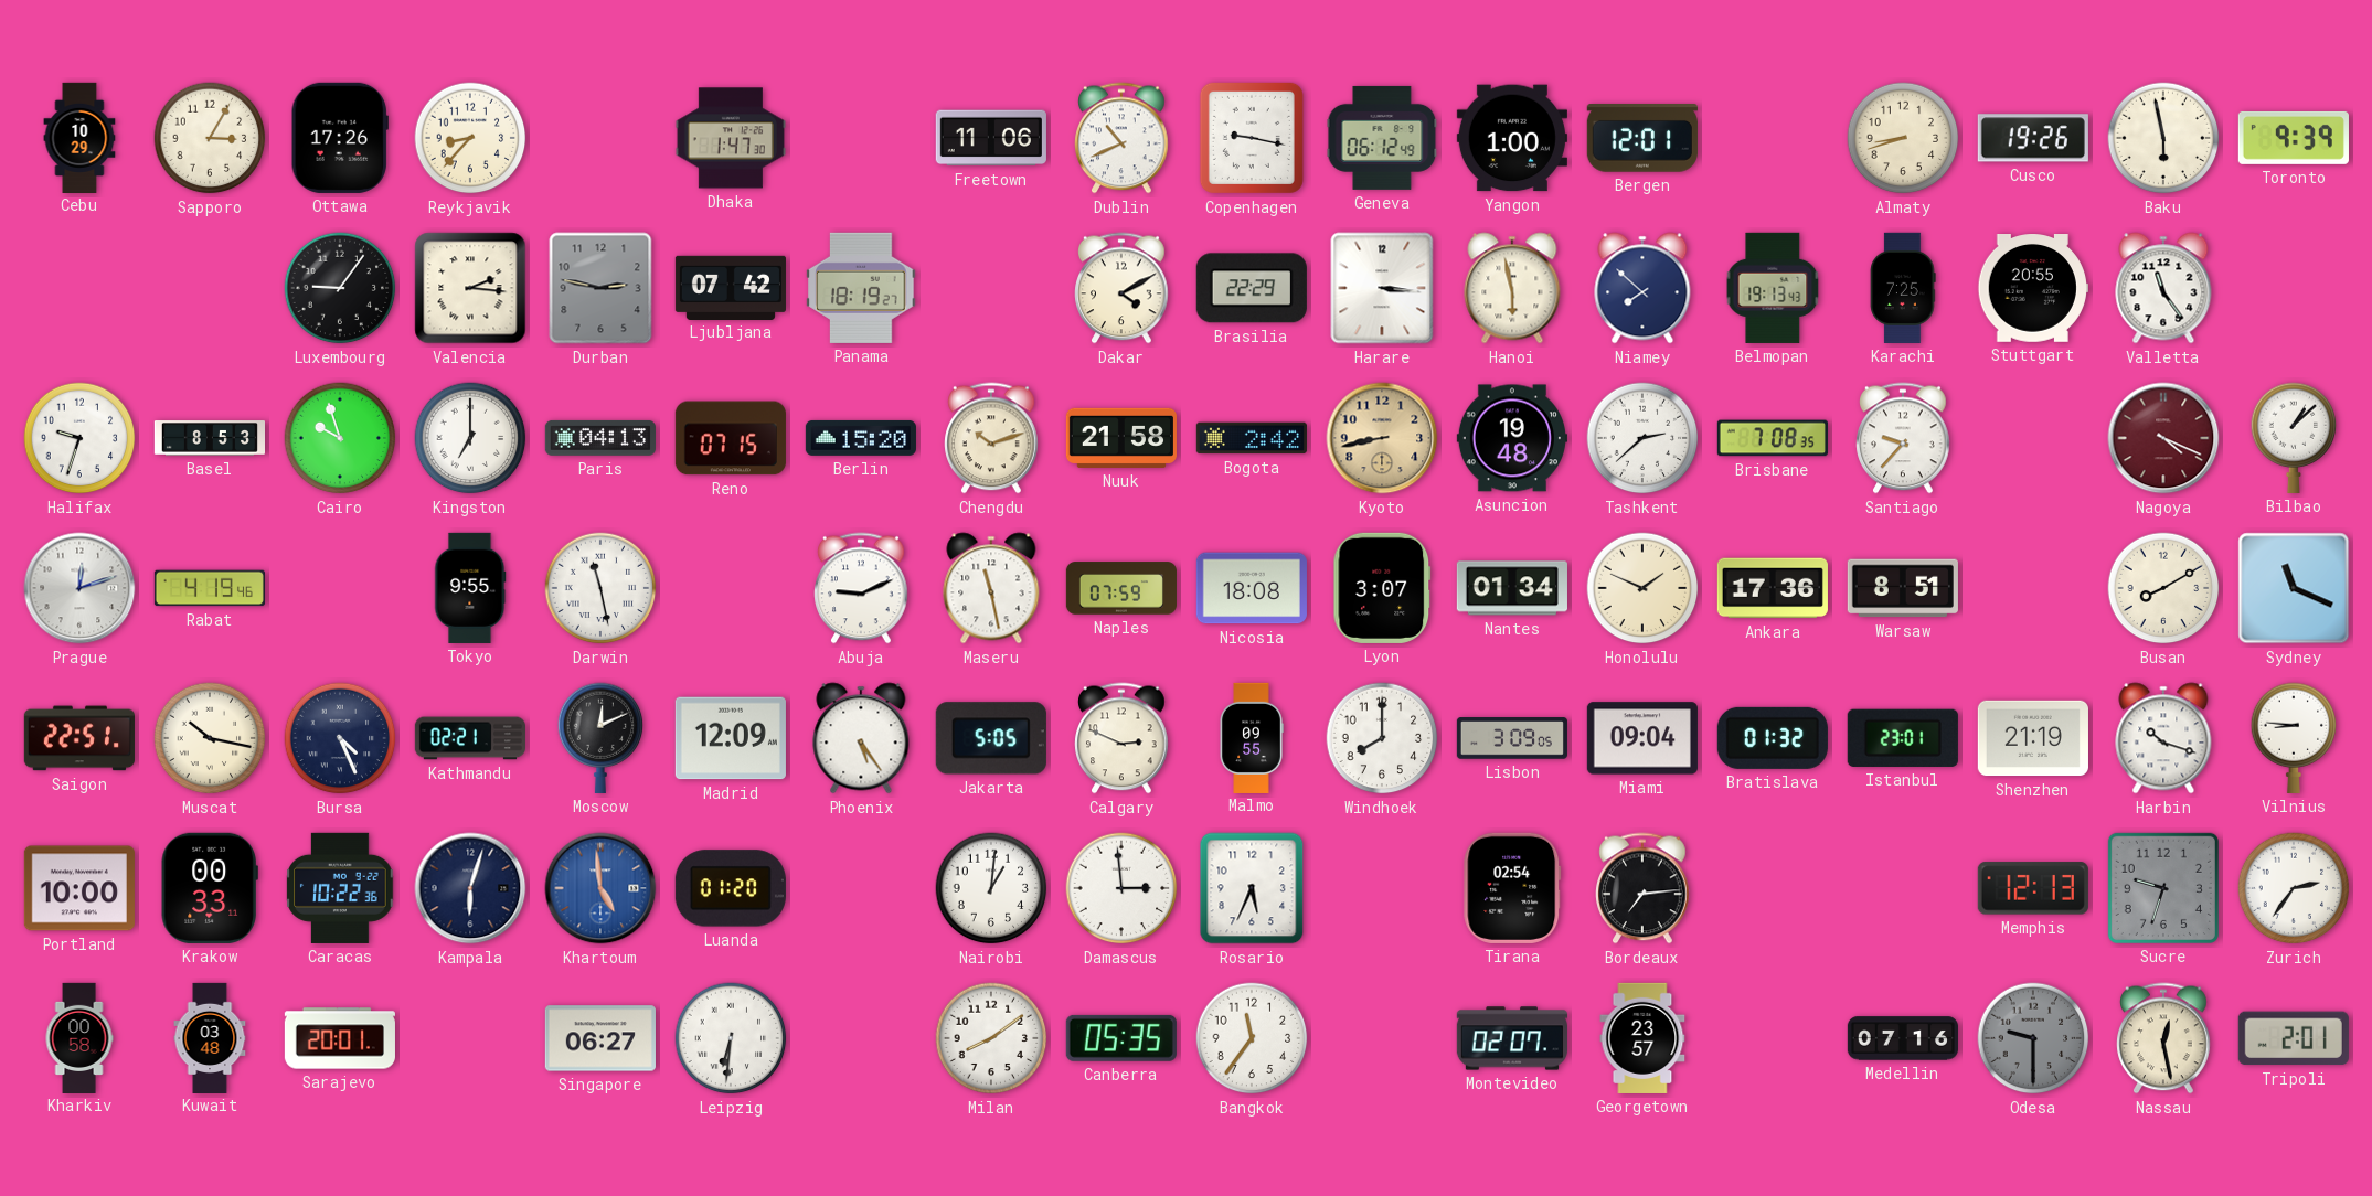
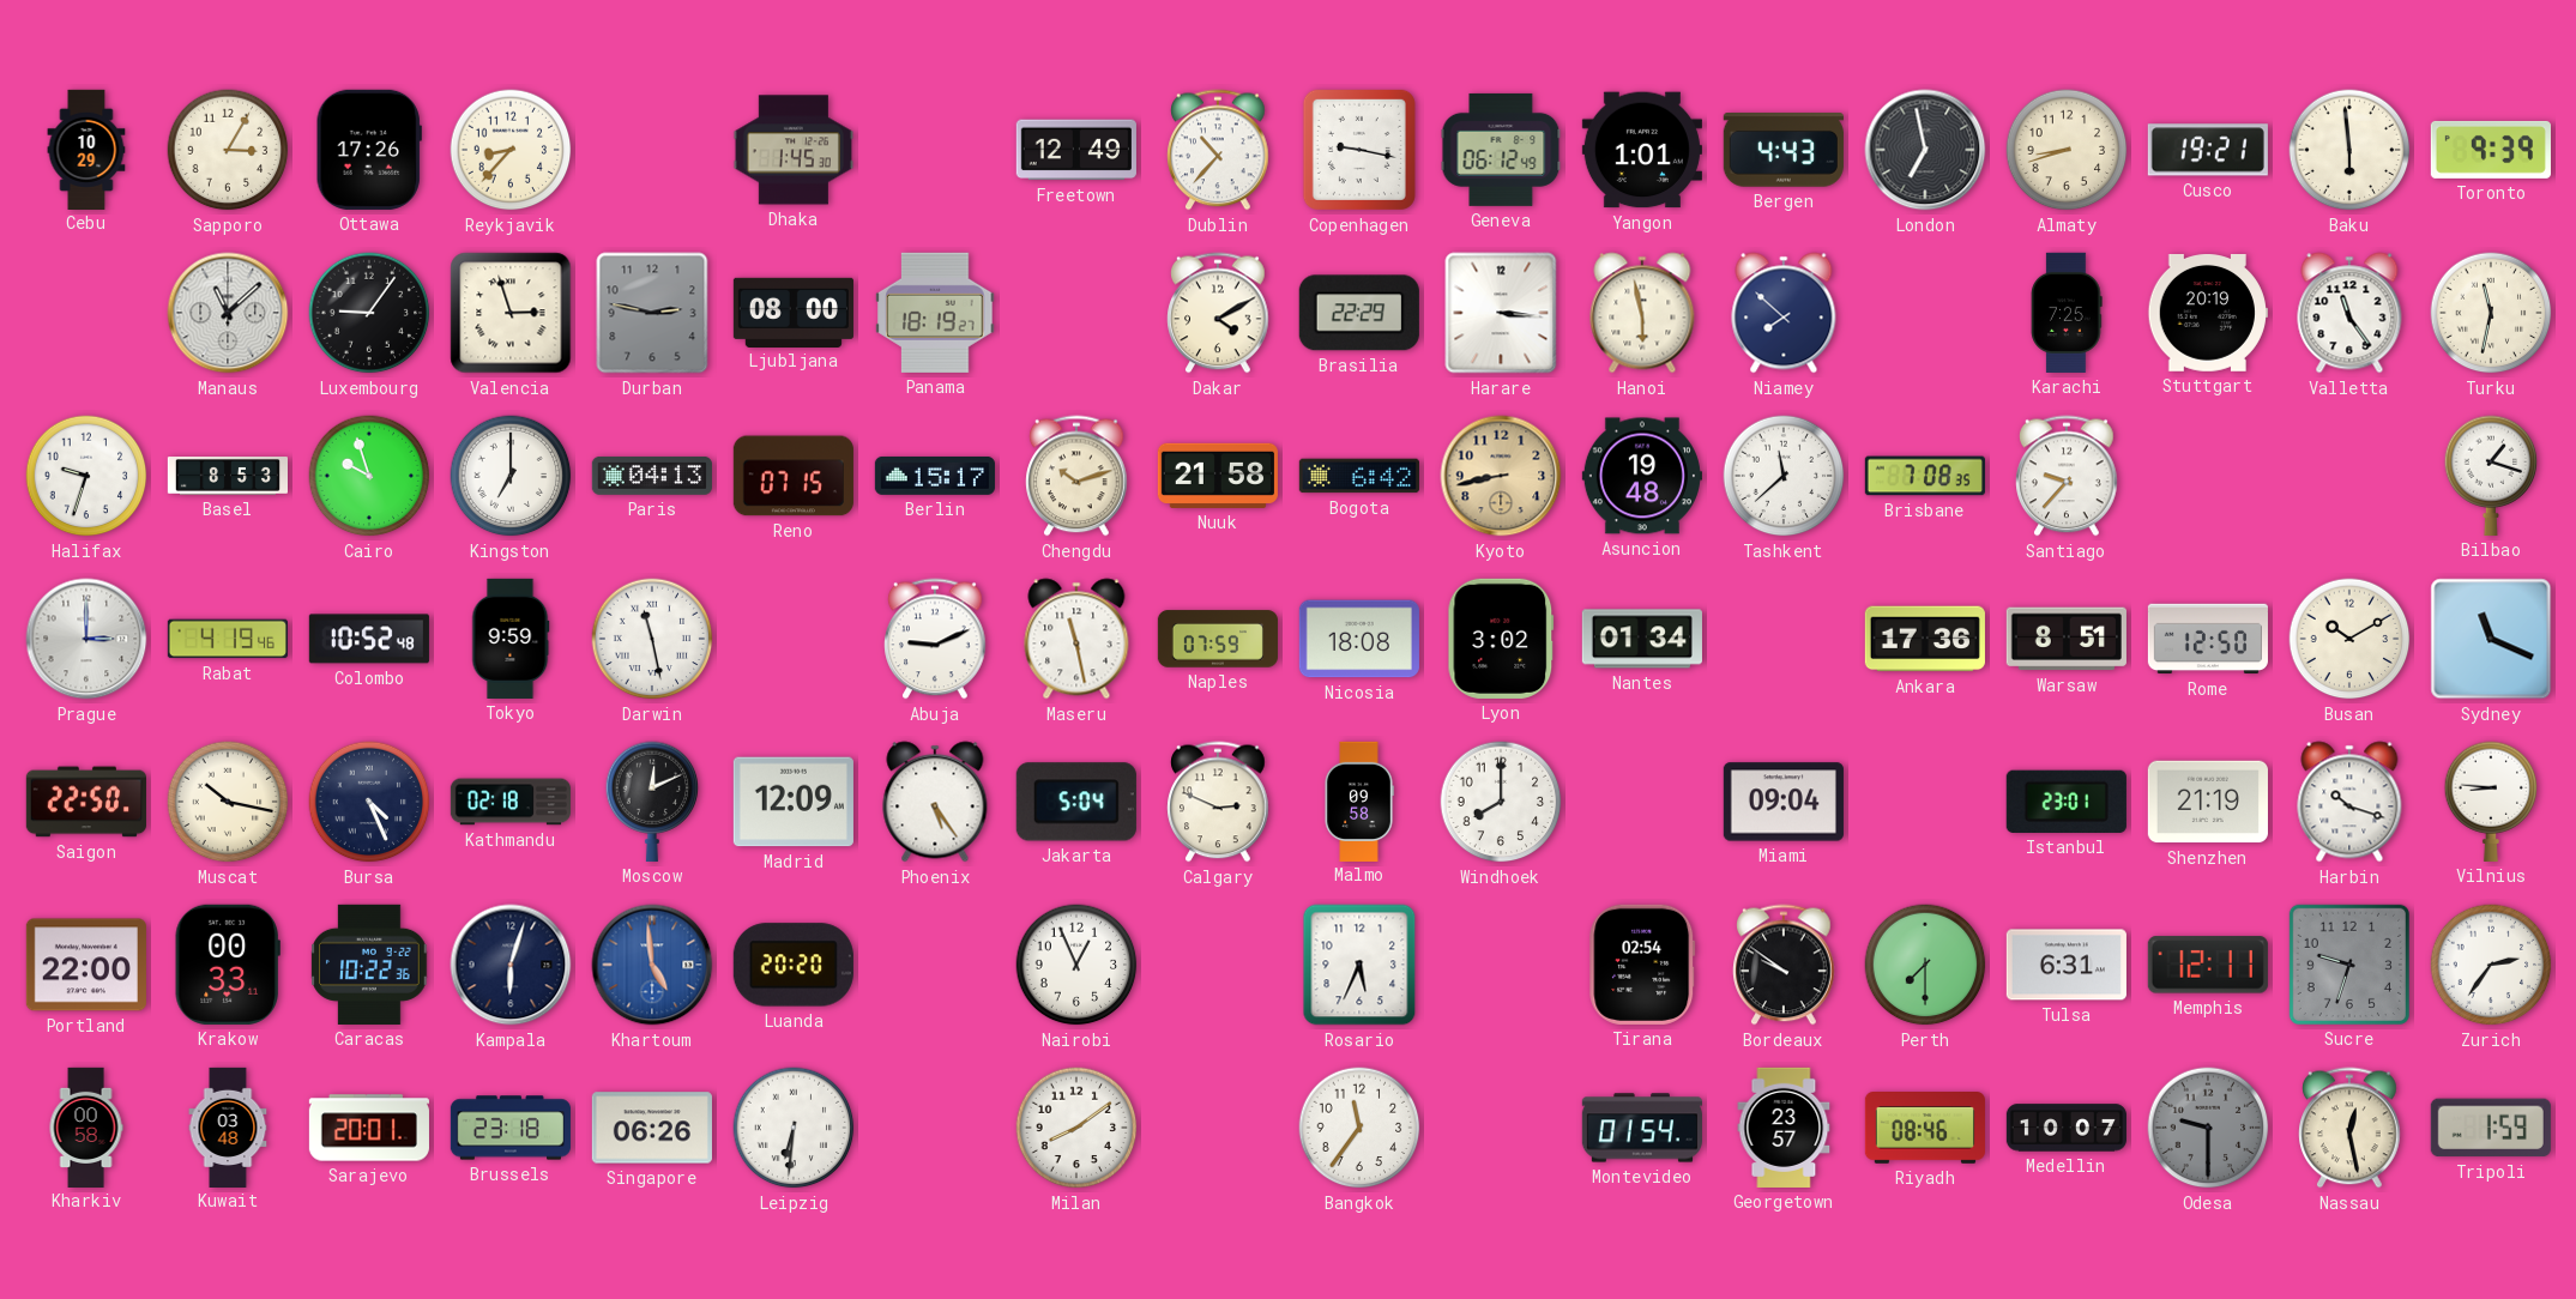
Dhaka: 1:47 -> 1:45
Freetown: 11:06 -> 12:49
Dublin: 10:41 -> 10:37
Yangon: 1:00 -> 1:01
Bergen: 12:01 -> 4:43
London: none -> 6:58
Cusco: 19:26 -> 19:21
Baku: 5:58 -> 5:59
Manaus: none -> 11:08
Valencia: 2:16 -> 2:57
Ljubljana: 07:42 -> 08:00
Belmopan: 19:13 -> none
Stuttgart: 20:55 -> 20:19
Turku: none -> 11:32
Berlin: 15:20 -> 15:17
Bogota: 2:42 -> 6:42
Tashkent: 2:38 -> 11:38
Nagoya: 4:19 -> none
Bilbao: 1:08 -> 1:18
Prague: 12:12 -> 3:00
Colombo: none -> 10:52
Tokyo: 9:55 -> 9:59
Lyon: 3:07 -> 3:02
Honolulu: 1:49 -> none
Rome: none -> 12:50
Busan: 8:10 -> 10:10
Saigon: 22:51 -> 22:50
Kathmandu: 02:21 -> 02:18
Jakarta: 5:05 -> 5:04
Malmo: 09:55 -> 09:58
Lisbon: 3:09 -> none
Bratislava: 01:32 -> none
Portland: 10:00 -> 22:00
Luanda: 01:20 -> 20:20
Nairobi: 1:01 -> 12:56
Damascus: 2:59 -> none
Bordeaux: 7:14 -> 9:51
Perth: none -> 7:30
Tulsa: none -> 6:31
Memphis: 12:13 -> 12:11
Brussels: none -> 23:18
Singapore: 06:27 -> 06:26
Canberra: 05:35 -> none
Montevideo: 02:07 -> 01:54
Riyadh: none -> 08:46
Medellin: 07:16 -> 10:07
Tripoli: 2:01 -> 1:59
